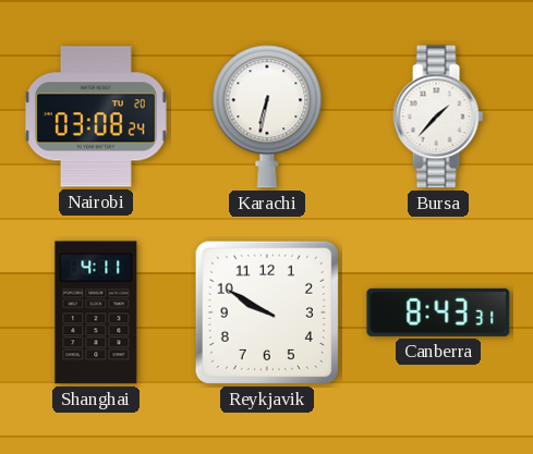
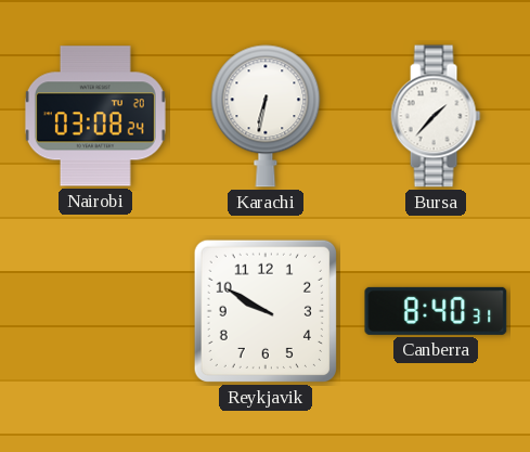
Shanghai: 4:11 -> none
Canberra: 8:43 -> 8:40
